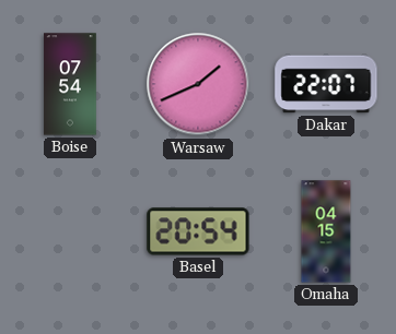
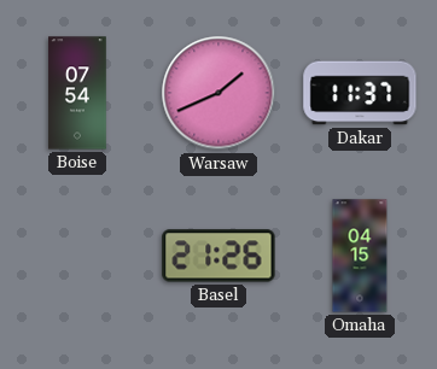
Dakar: 22:07 -> 11:37
Basel: 20:54 -> 21:26
